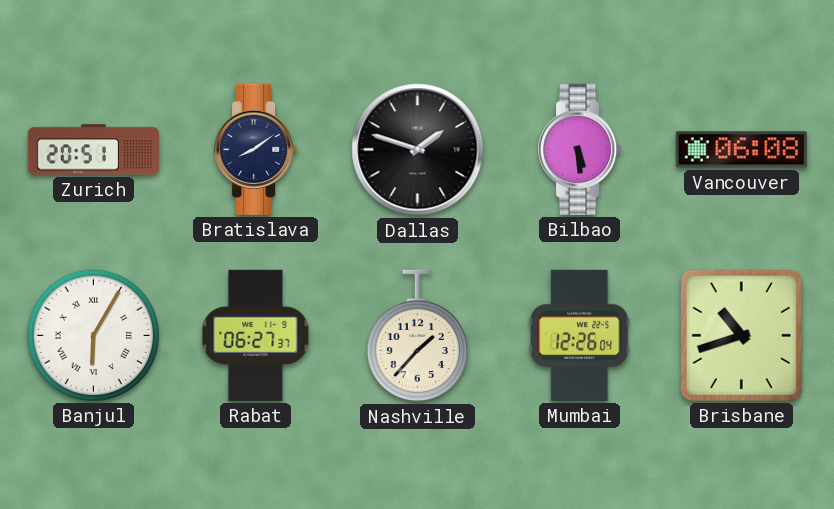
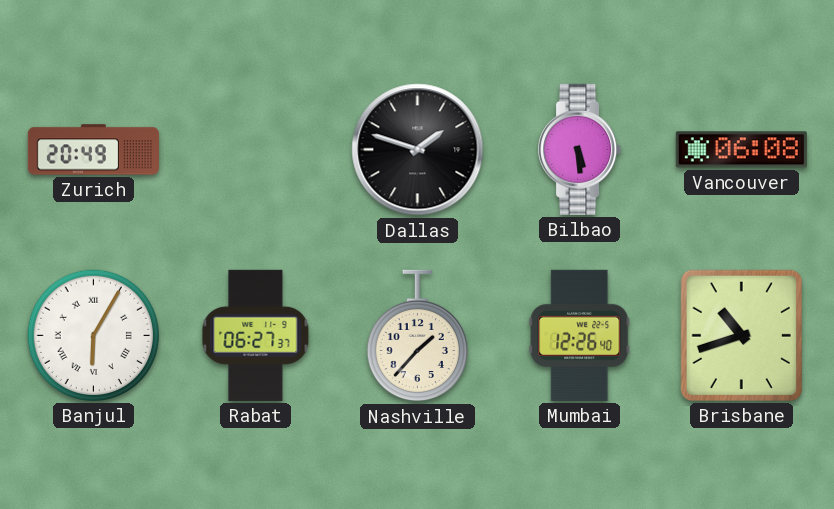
Zurich: 20:51 -> 20:49
Bratislava: 8:09 -> none
Mumbai: 12:26:04 -> 12:26:40
